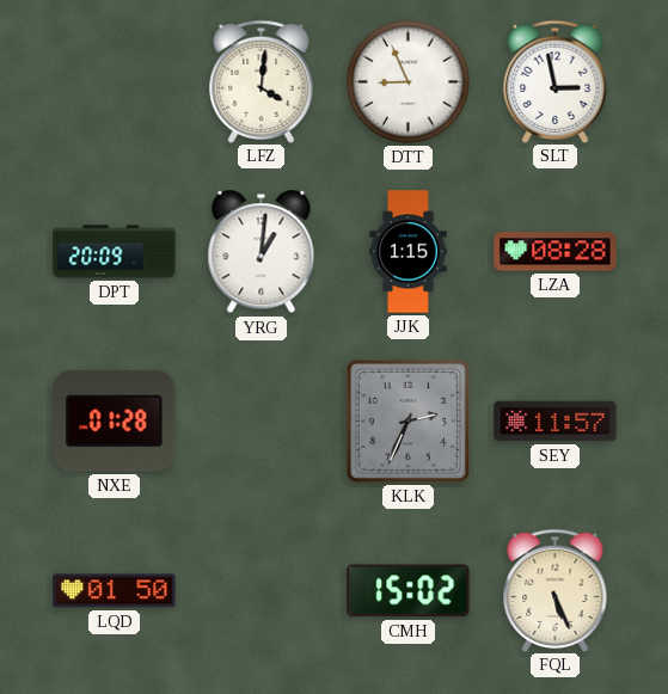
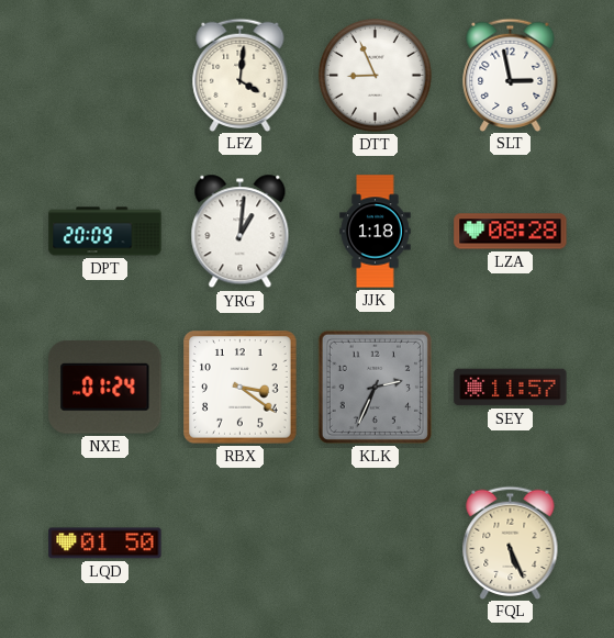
JJK: 1:15 -> 1:18
NXE: 01:28 -> 01:24
RBX: none -> 3:21
CMH: 15:02 -> none
